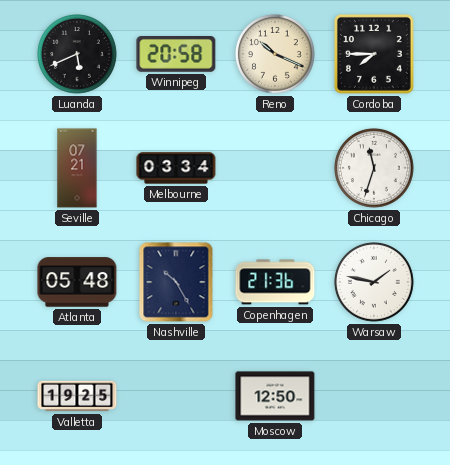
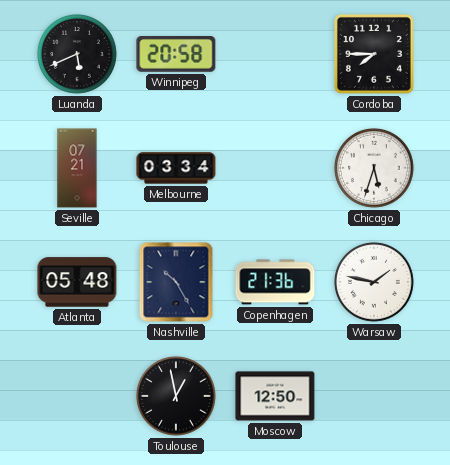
Reno: 10:19 -> none
Chicago: 11:33 -> 5:33
Valletta: 19:25 -> none
Toulouse: none -> 12:58
